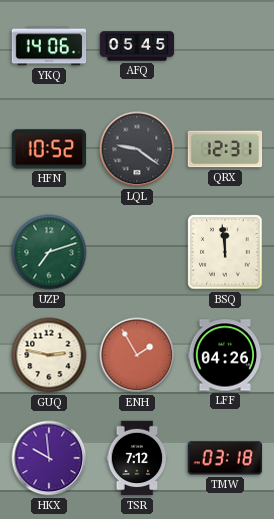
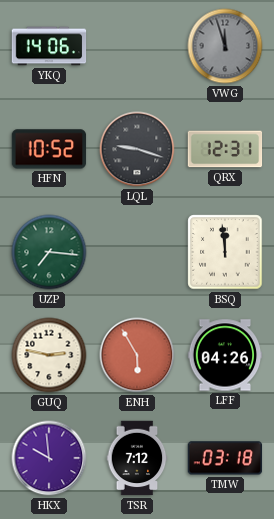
AFQ: 05:45 -> none
VWG: none -> 11:57
LQL: 9:21 -> 9:18
UZP: 7:12 -> 7:16
ENH: 1:55 -> 5:55
